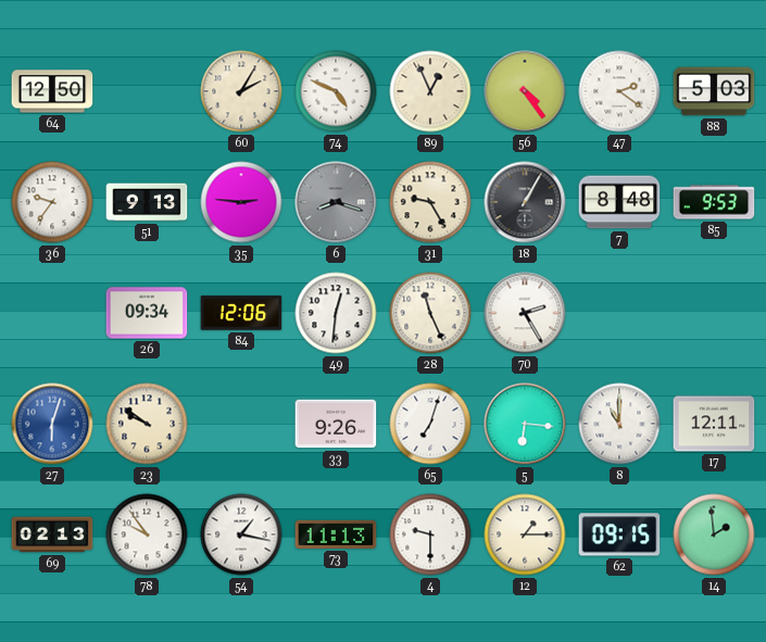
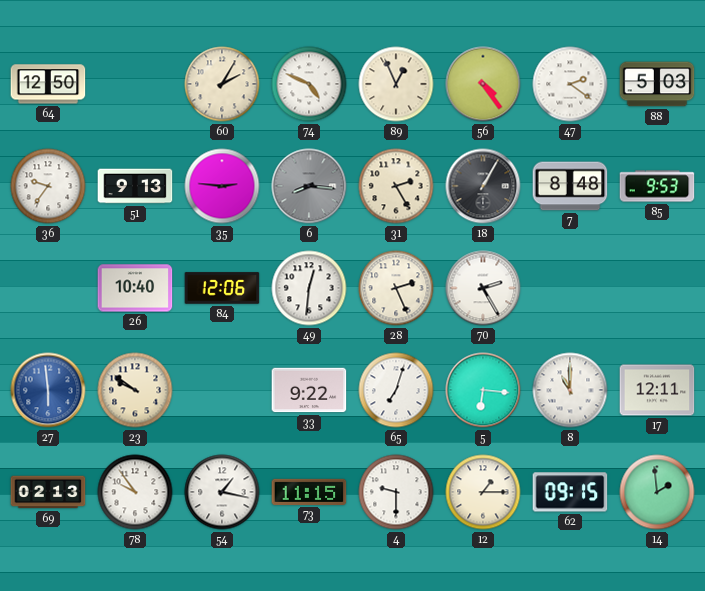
6: 8:18 -> 8:16
31: 9:25 -> 2:25
26: 09:34 -> 10:40
28: 11:26 -> 2:26
27: 6:03 -> 5:59
33: 9:26 -> 9:22
73: 11:13 -> 11:15
